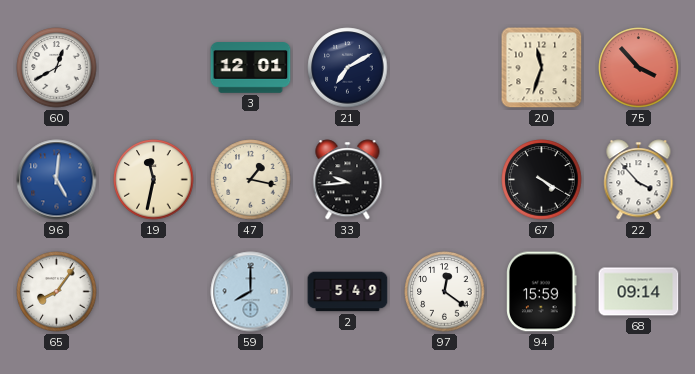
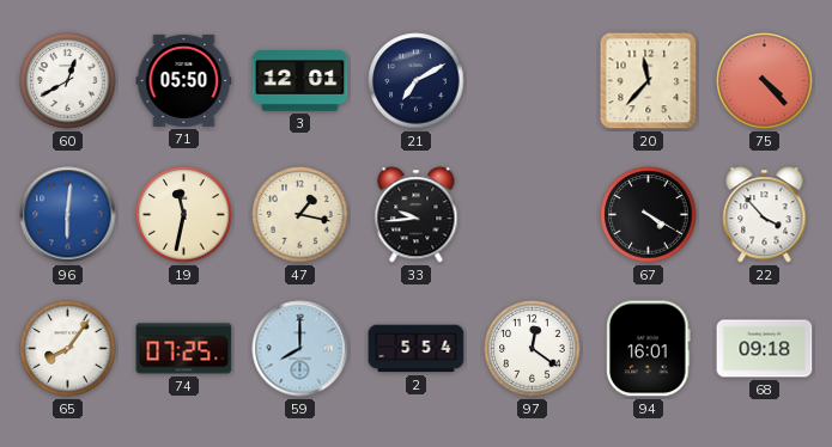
71: none -> 05:50
20: 11:33 -> 11:37
75: 3:53 -> 4:23
96: 5:01 -> 6:01
74: none -> 07:25
2: 5:49 -> 5:54
94: 15:59 -> 16:01
68: 09:14 -> 09:18
